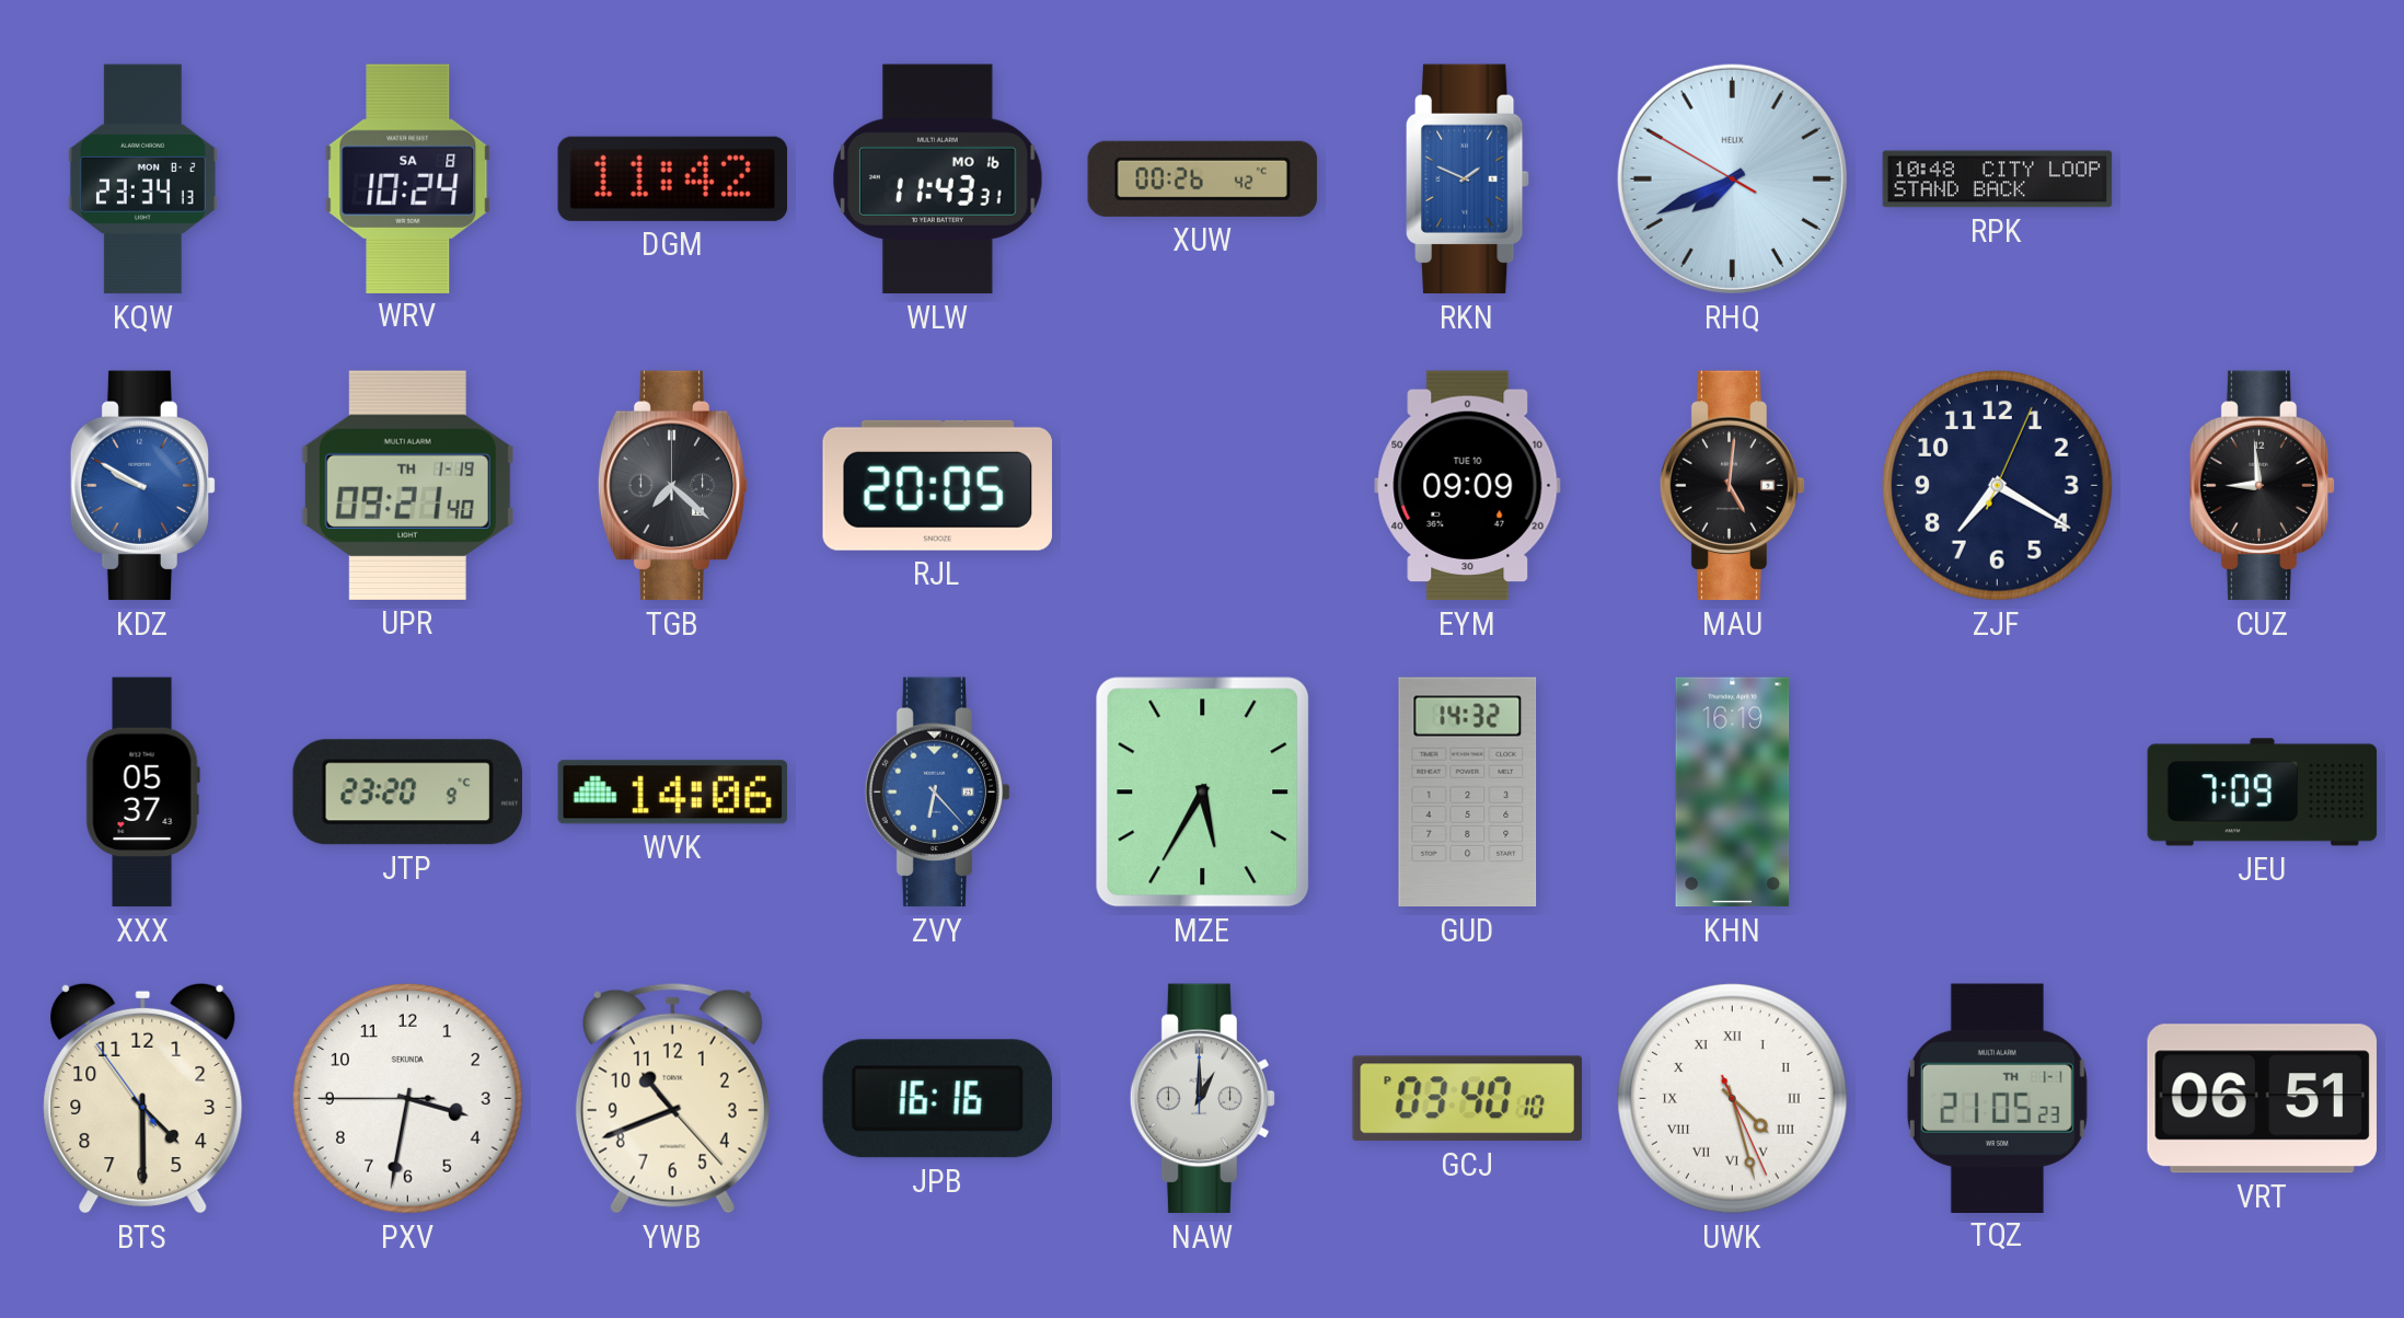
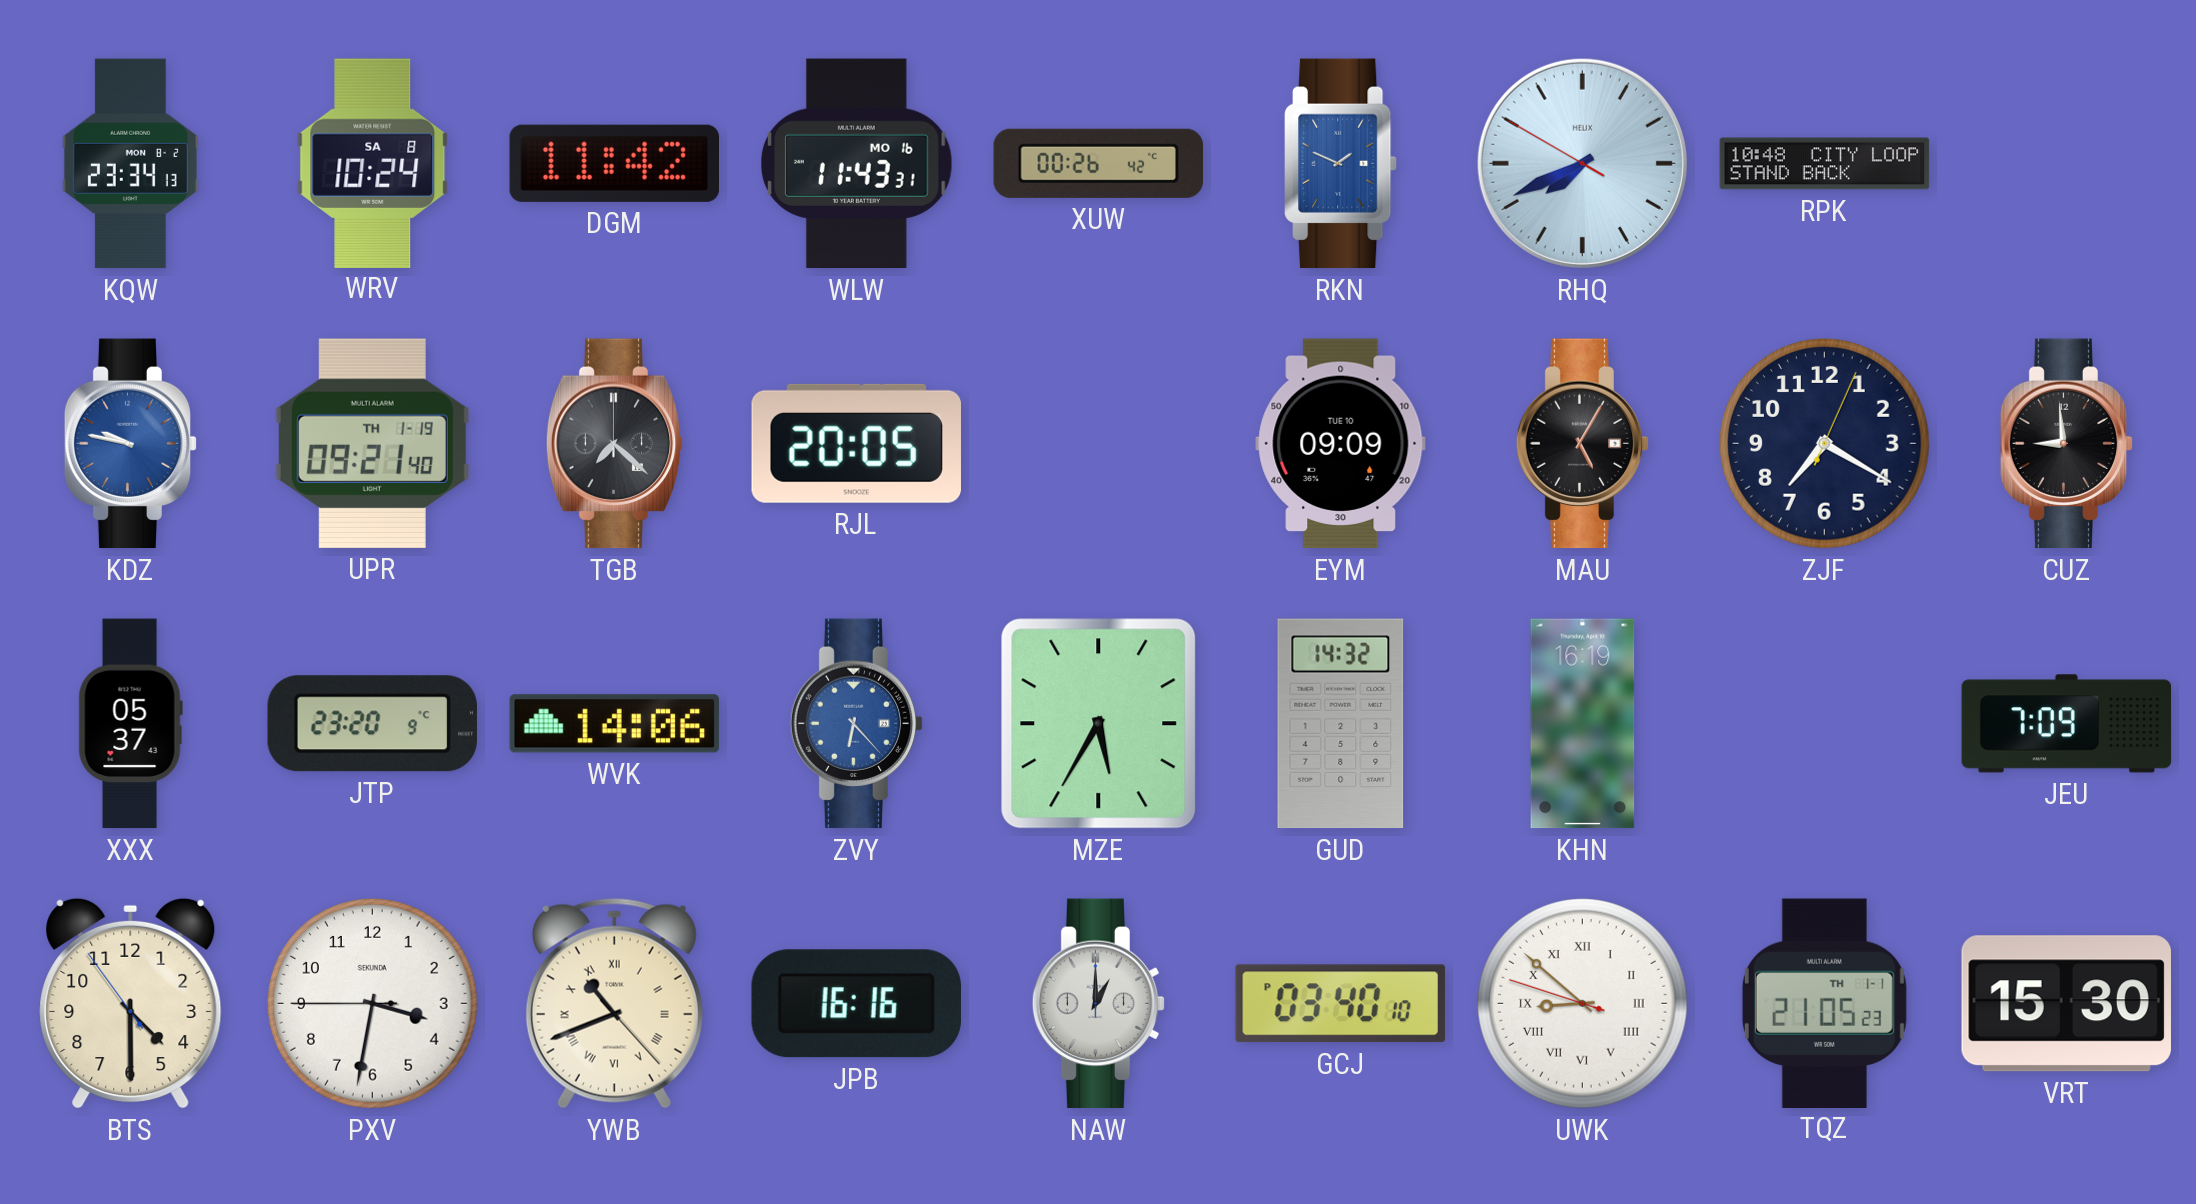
KDZ: 9:50 -> 9:47
MAU: 5:01 -> 5:05
YWB numerals: Arabic -> Roman
UWK: 4:27 -> 8:51
VRT: 06:51 -> 15:30
